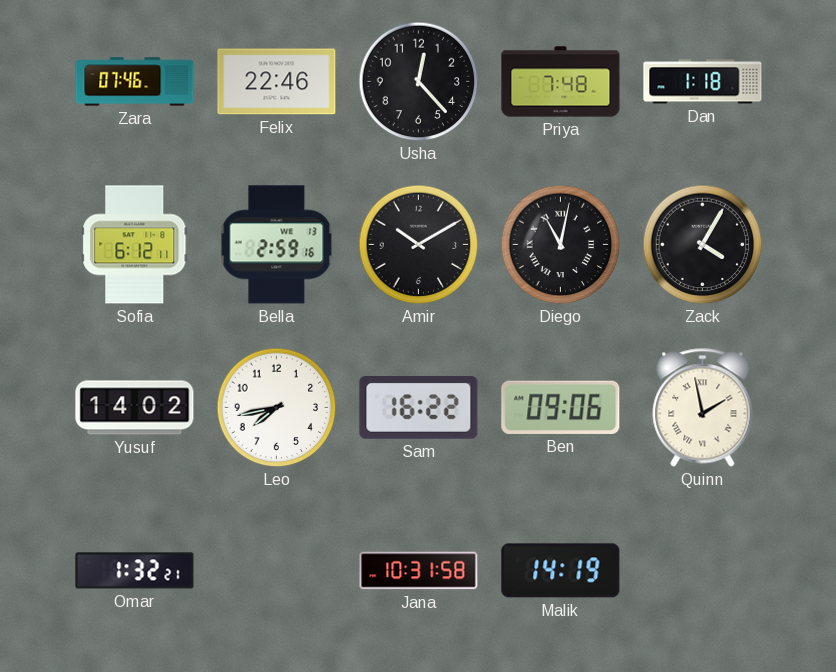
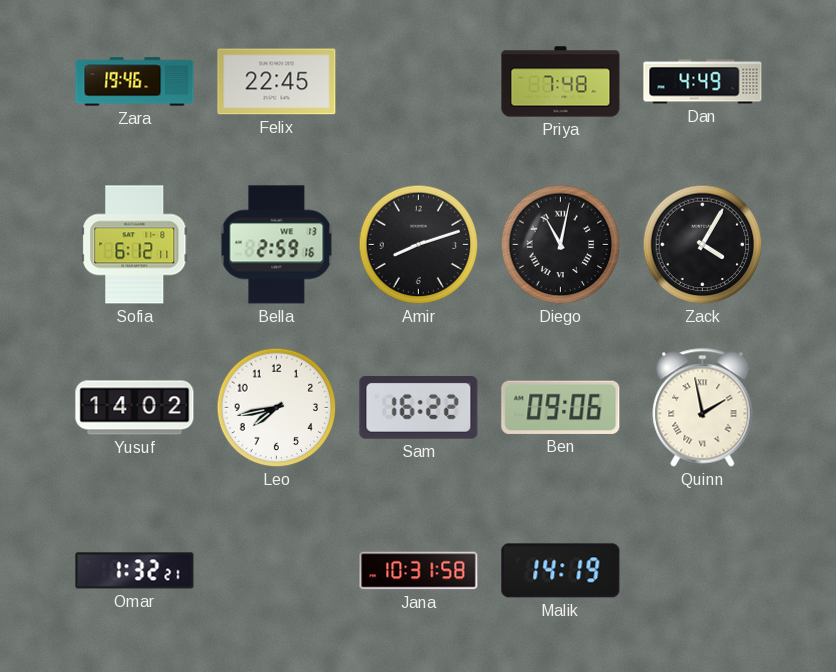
Zara: 07:46 -> 19:46
Felix: 22:46 -> 22:45
Usha: 12:23 -> none
Dan: 1:18 -> 4:49
Amir: 10:10 -> 8:12
